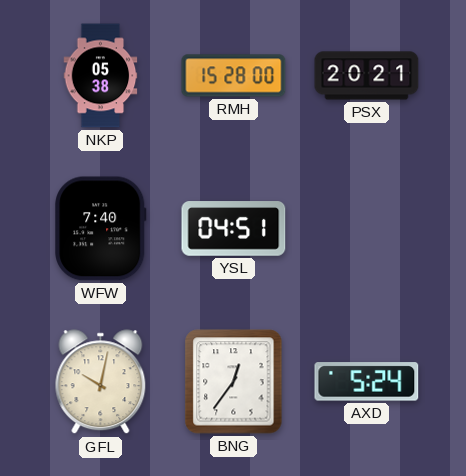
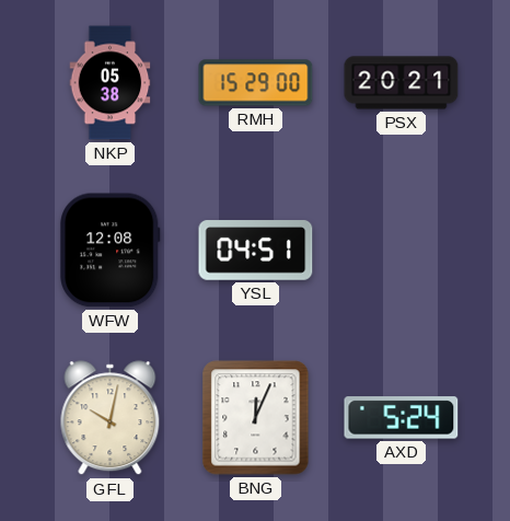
RMH: 15:28 -> 15:29
WFW: 7:40 -> 12:08
BNG: 12:36 -> 12:04
